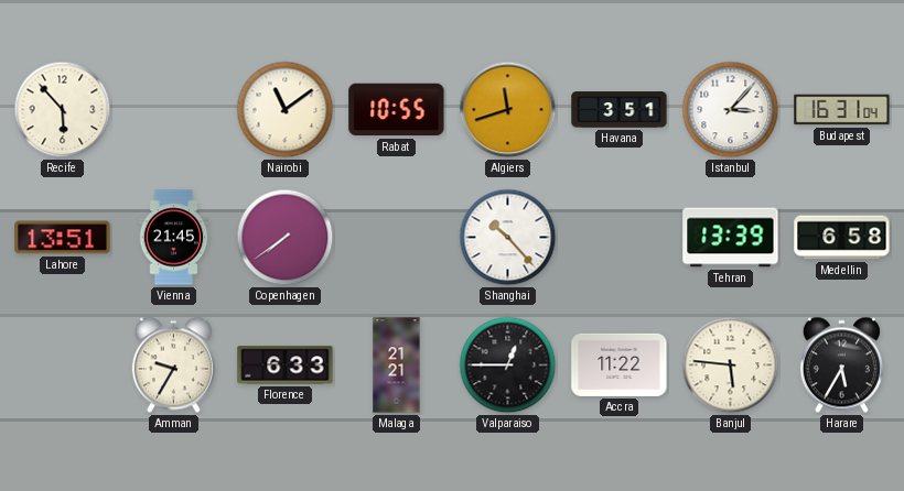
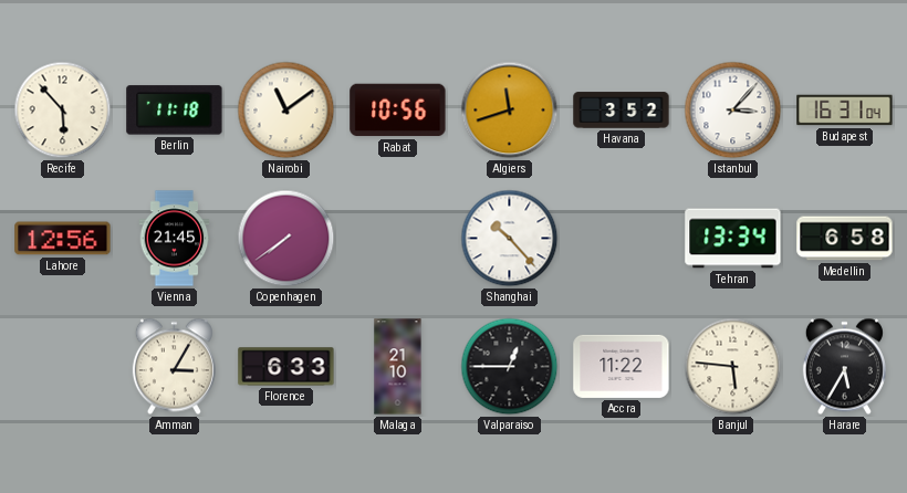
Berlin: none -> 11:18
Rabat: 10:55 -> 10:56
Havana: 3:51 -> 3:52
Lahore: 13:51 -> 12:56
Tehran: 13:39 -> 13:34
Amman: 9:35 -> 3:05
Malaga: 21:21 -> 21:10
